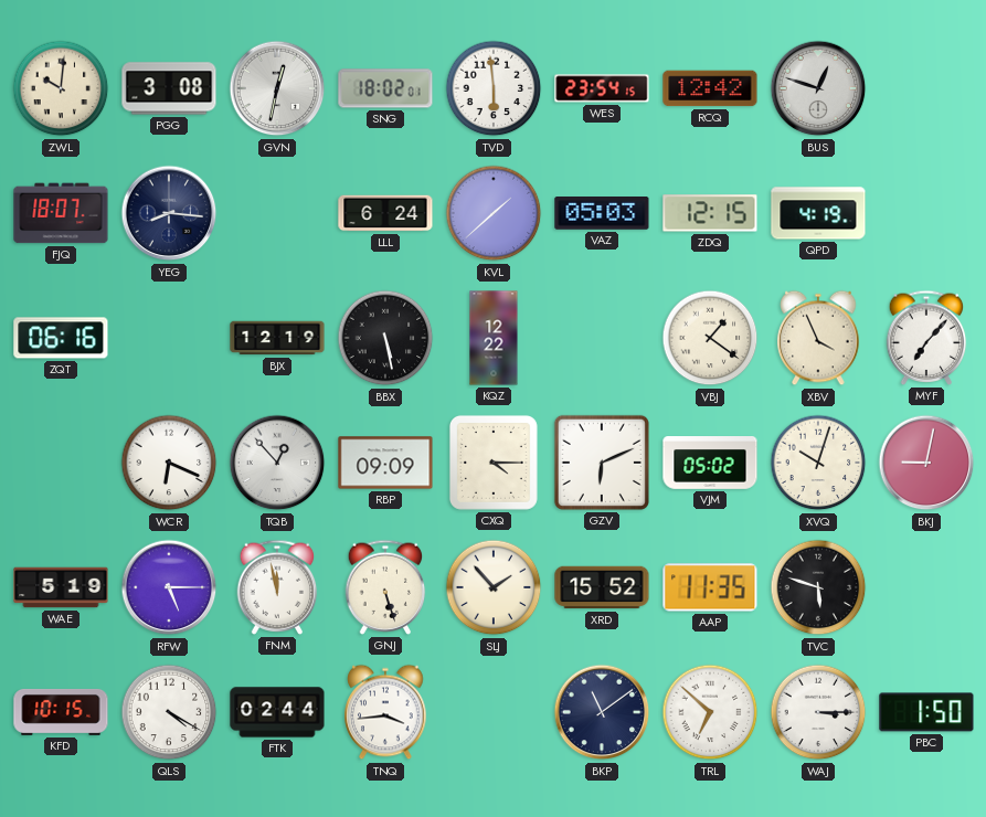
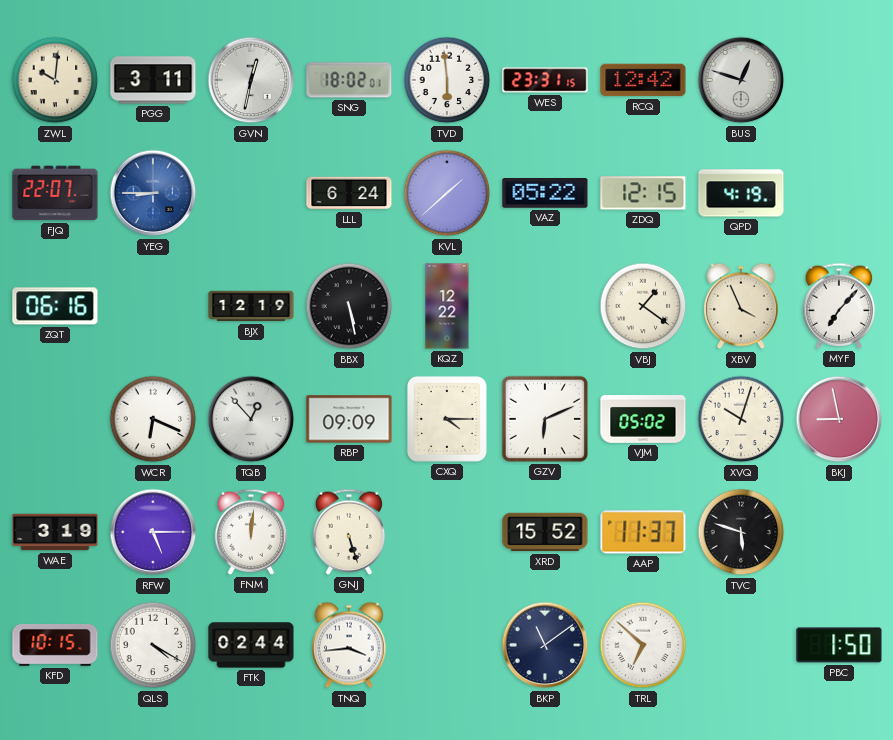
PGG: 3:08 -> 3:11
WES: 23:54 -> 23:31
FJQ: 18:07 -> 22:07
YEG: 8:16 -> 8:45
YEG dial: navy -> blue
VAZ: 05:03 -> 05:22
BKJ: 9:02 -> 8:58
WAE: 5:19 -> 3:19
FNM: 11:58 -> 12:01
SLJ: 1:53 -> none
AAP: 11:35 -> 11:37
WAJ: 3:15 -> none
